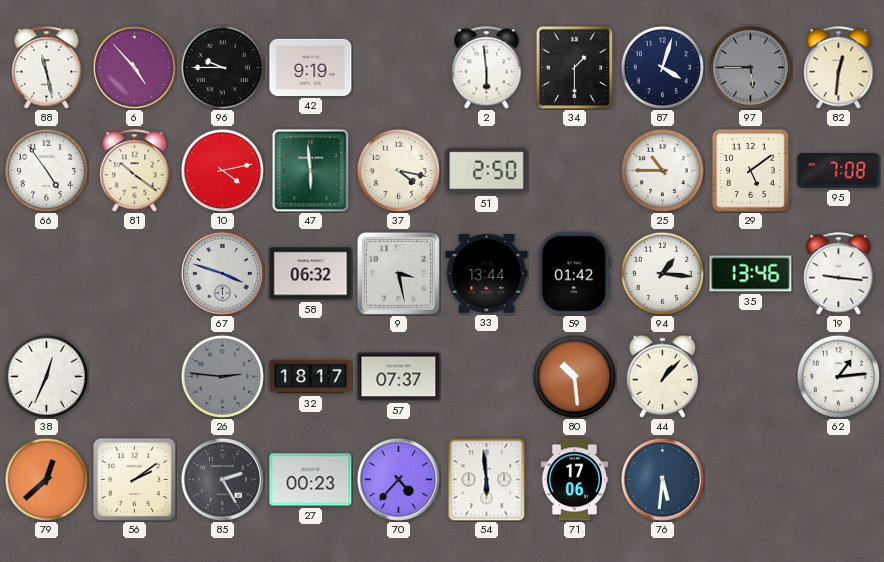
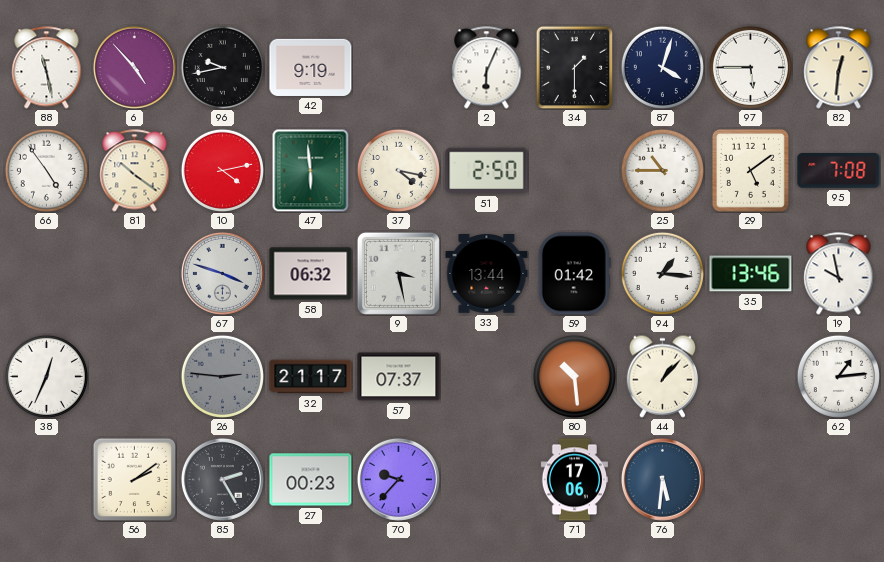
96: 9:45 -> 9:43
2: 5:59 -> 6:04
97 dial: grey -> white
19: 9:16 -> 9:58
32: 18:17 -> 21:17
79: 12:38 -> none
70: 4:37 -> 9:37
54: 5:59 -> none
